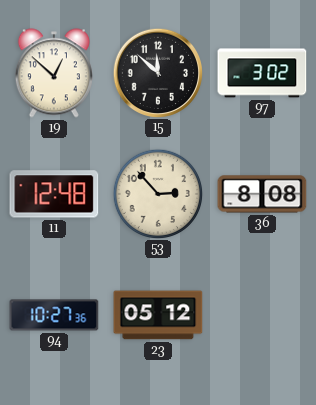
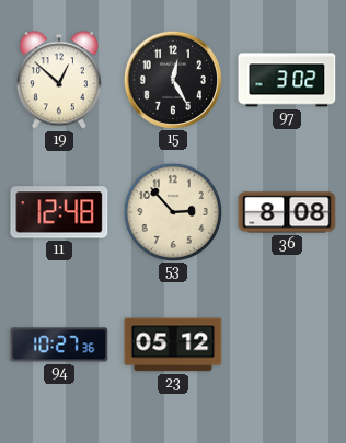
15: 11:52 -> 12:25
